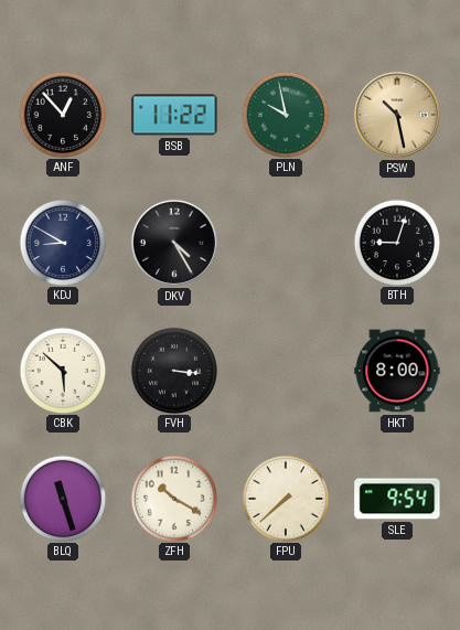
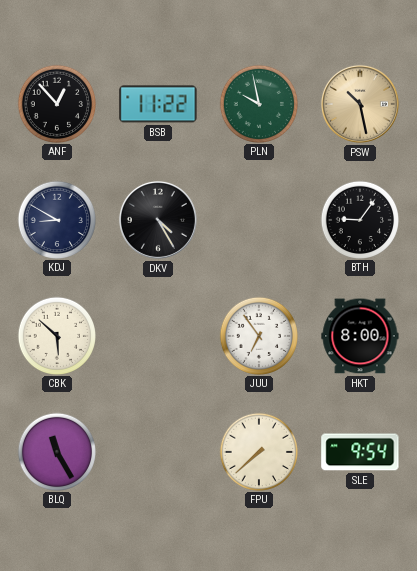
BTH: 9:03 -> 9:06
FVH: 3:16 -> none
JUU: none -> 6:54
BLQ: 11:27 -> 11:25
ZFH: 10:20 -> none
